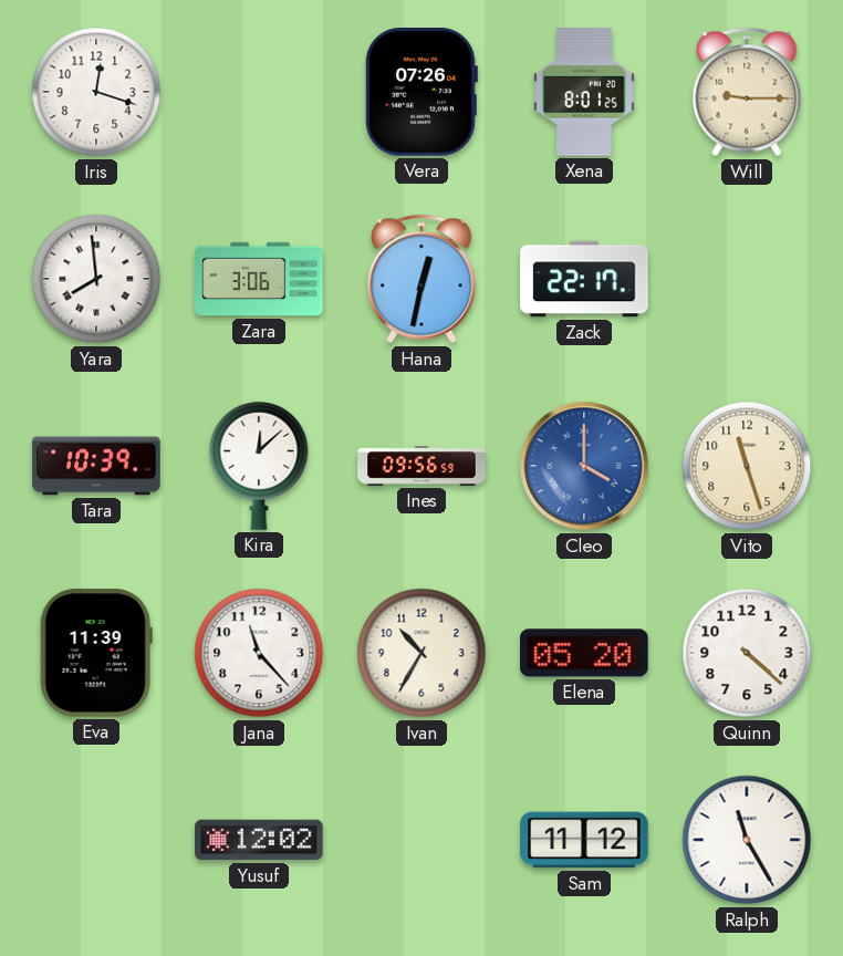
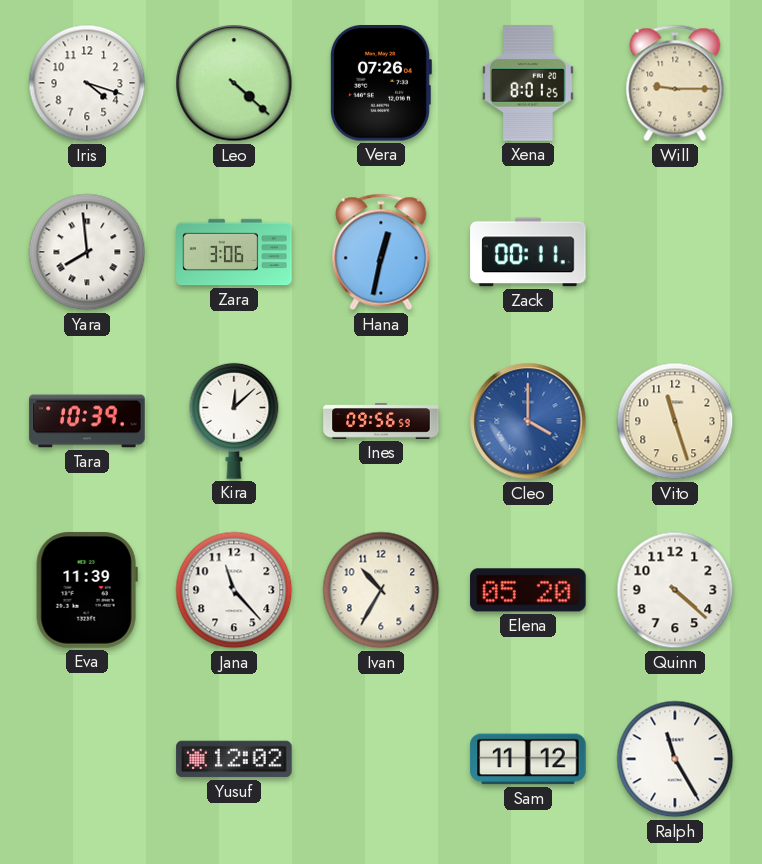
Iris: 12:18 -> 4:18
Leo: none -> 4:22
Zack: 22:17 -> 00:11
